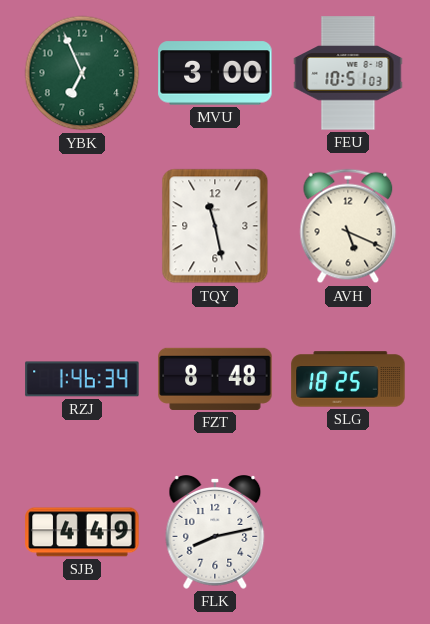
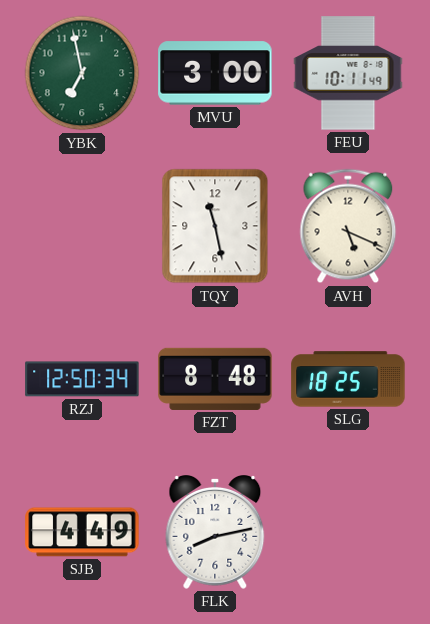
YBK: 6:56 -> 6:58
FEU: 10:51 -> 10:11
RZJ: 1:46 -> 12:50
